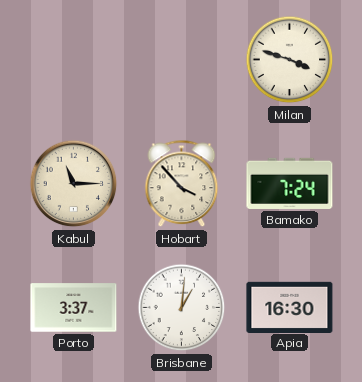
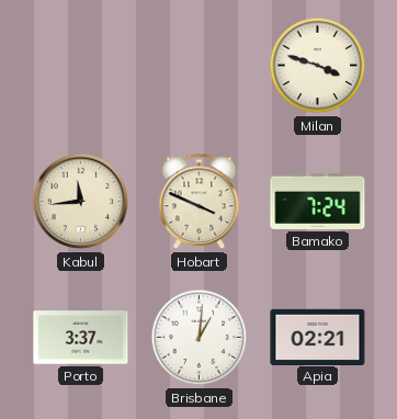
Kabul: 11:15 -> 11:44
Hobart: 3:53 -> 3:49
Apia: 16:30 -> 02:21
